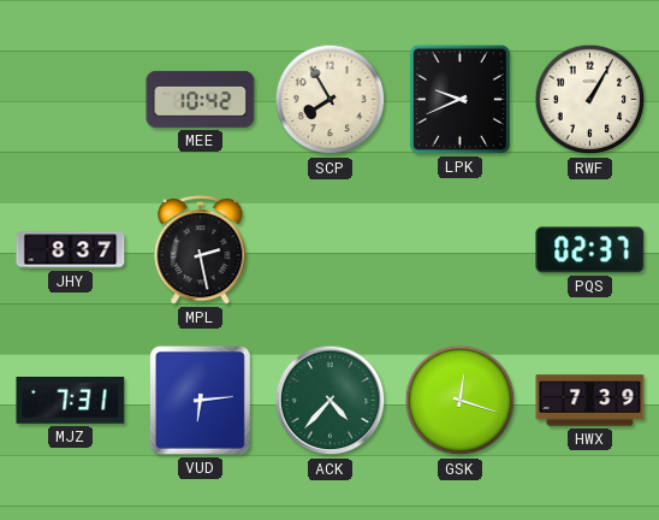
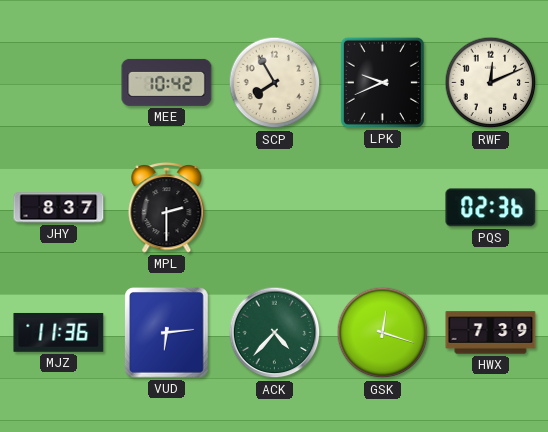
RWF: 1:05 -> 12:11
MPL: 2:28 -> 2:30
PQS: 02:37 -> 02:36
MJZ: 7:31 -> 11:36
